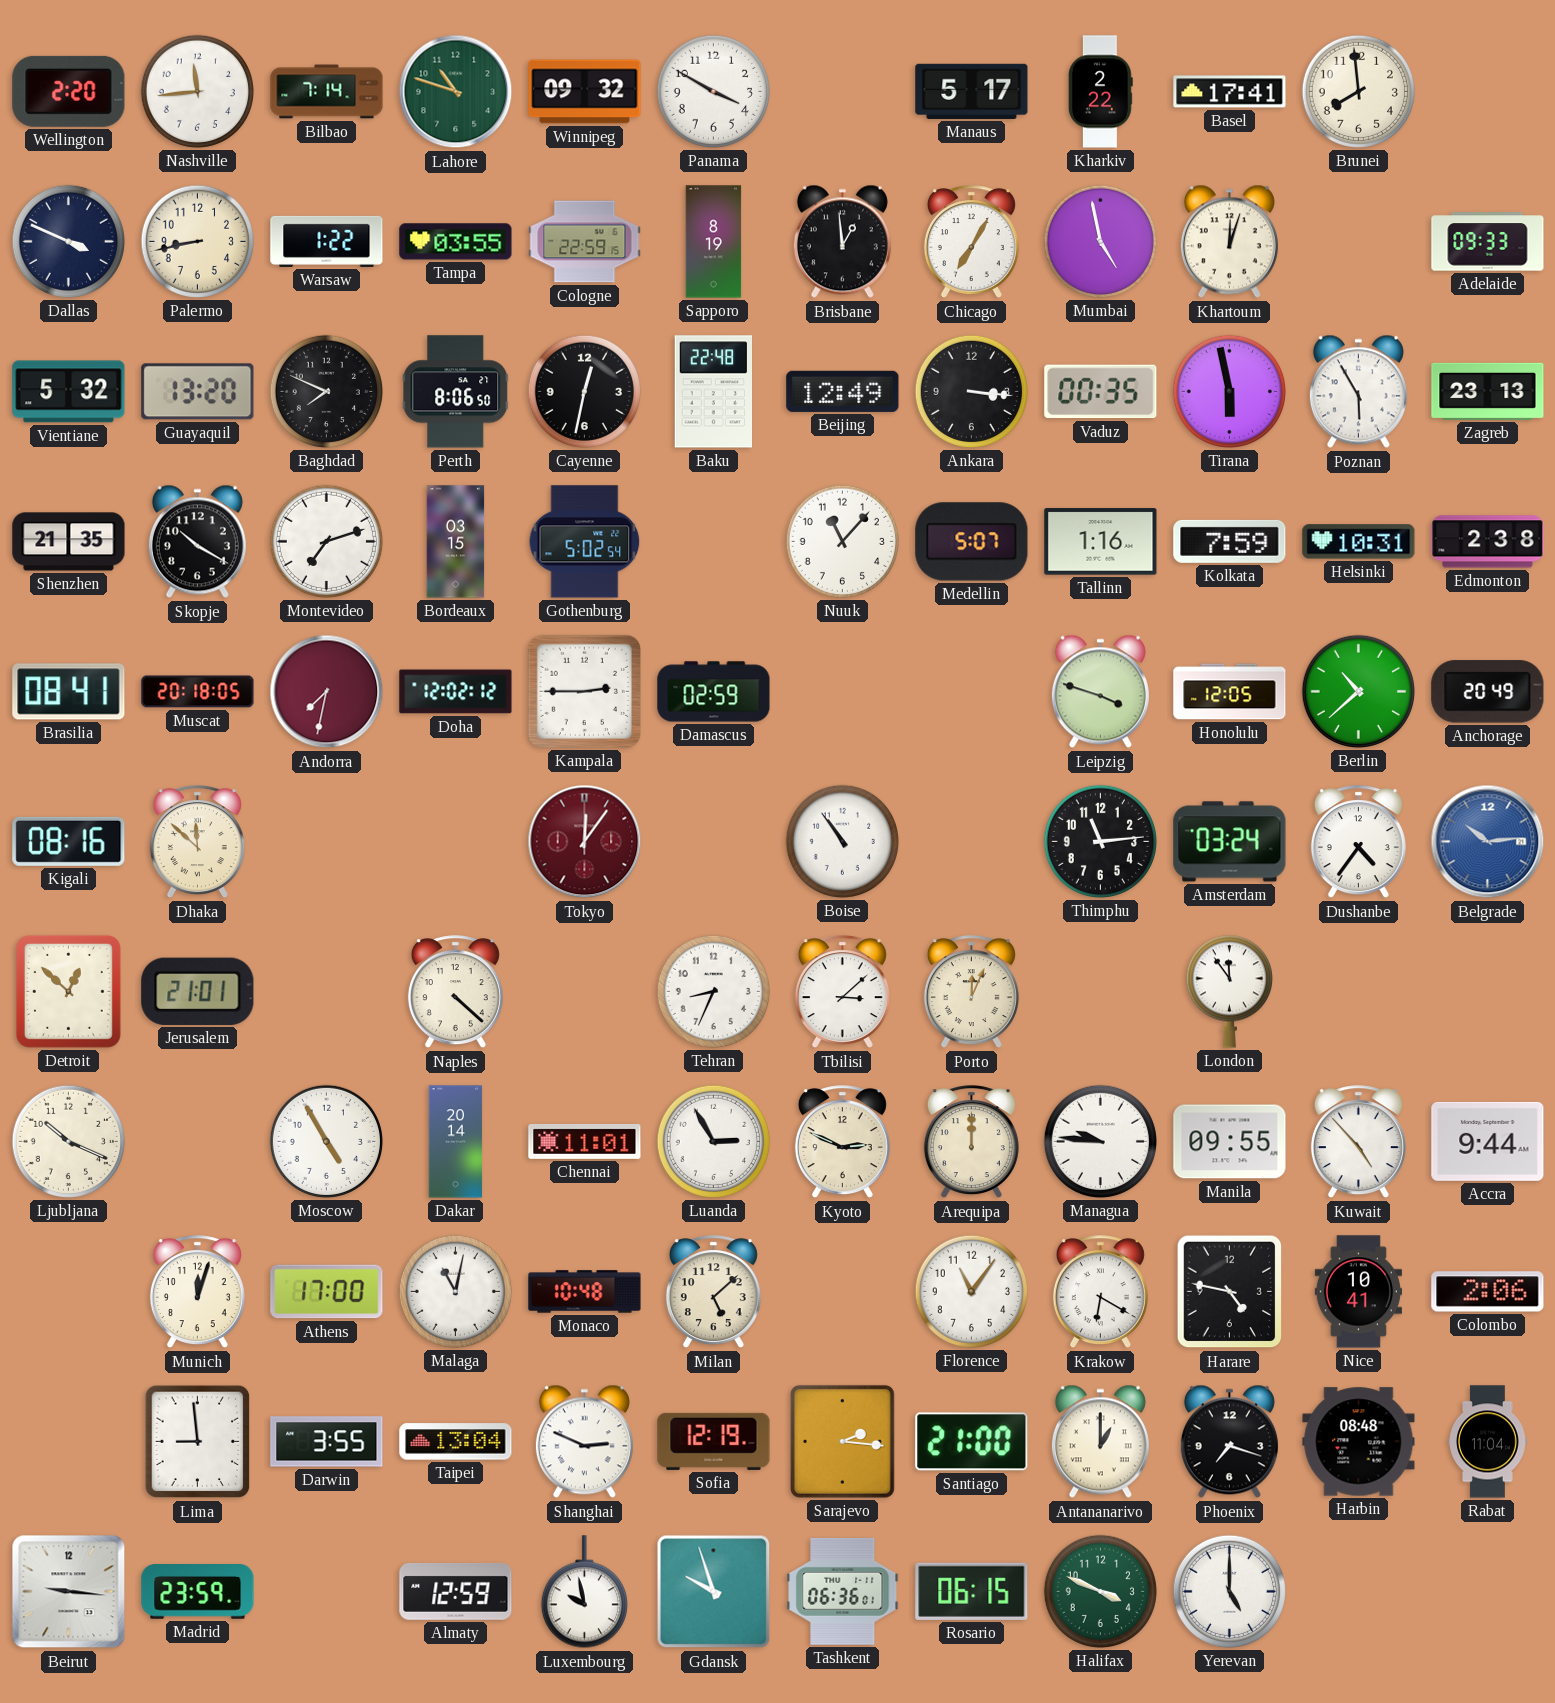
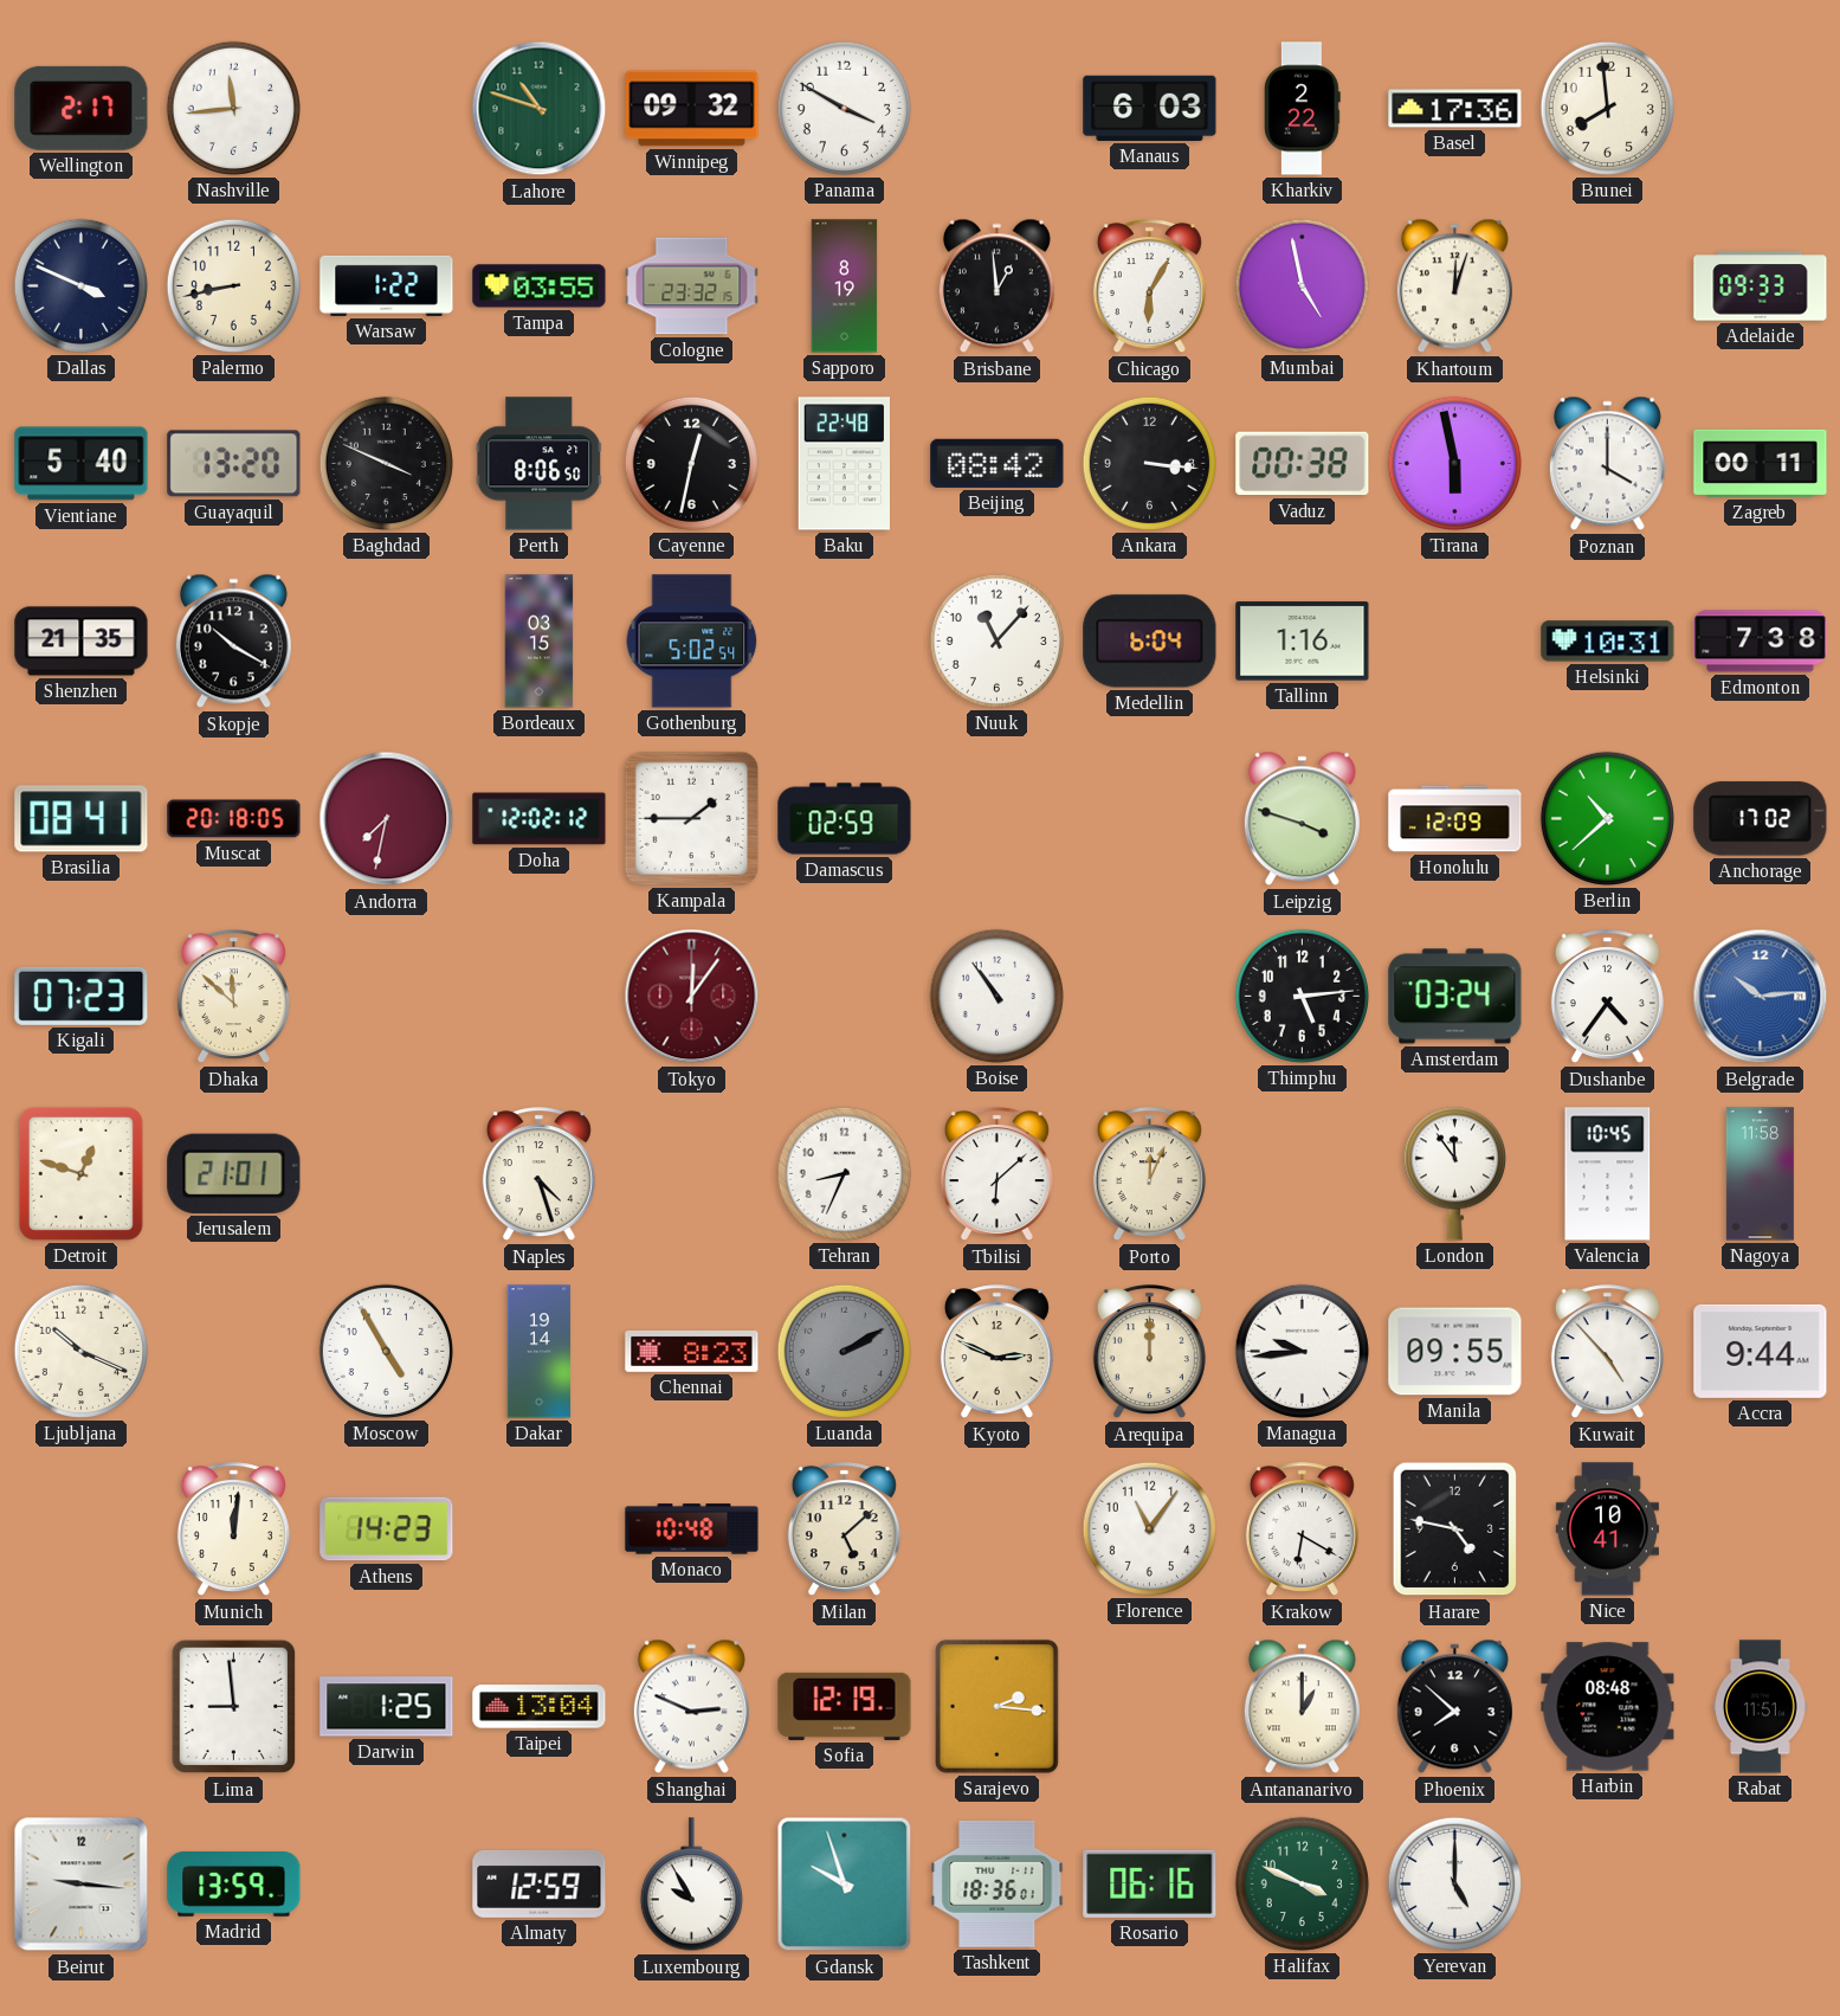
Wellington: 2:20 -> 2:17
Bilbao: 7:14 -> none
Manaus: 5:17 -> 6:03
Basel: 17:41 -> 17:36
Cologne: 22:59 -> 23:32
Chicago: 7:05 -> 6:05
Vientiane: 5:32 -> 5:40
Baghdad: 7:49 -> 3:49
Beijing: 12:49 -> 08:42
Vaduz: 00:35 -> 00:38
Poznan: 5:55 -> 4:00
Zagreb: 23:13 -> 00:11
Montevideo: 7:12 -> none
Medellin: 5:07 -> 6:04
Kolkata: 7:59 -> none
Edmonton: 2:38 -> 7:38
Kampala: 2:45 -> 1:45
Honolulu: 12:05 -> 12:09
Anchorage: 20:49 -> 17:02
Kigali: 08:16 -> 07:23
Thimphu: 11:14 -> 5:14
Detroit: 12:52 -> 12:48
Naples: 4:22 -> 4:27
Tbilisi: 3:08 -> 6:08
Valencia: none -> 10:45
Nagoya: none -> 11:58
Dakar: 20:14 -> 19:14
Chennai: 11:01 -> 8:23
Luanda: 2:55 -> 2:10
Luanda dial: white -> grey
Managua: 9:46 -> 9:44
Munich: 12:03 -> 12:01
Athens: 17:00 -> 14:23
Malaga: 11:02 -> none
Colombo: 2:06 -> none
Darwin: 3:55 -> 1:25
Santiago: 21:00 -> none
Phoenix: 7:18 -> 7:52
Rabat: 11:04 -> 11:51
Madrid: 23:59 -> 13:59
Luxembourg: 9:58 -> 9:55
Tashkent: 06:36 -> 18:36
Rosario: 06:15 -> 06:16
